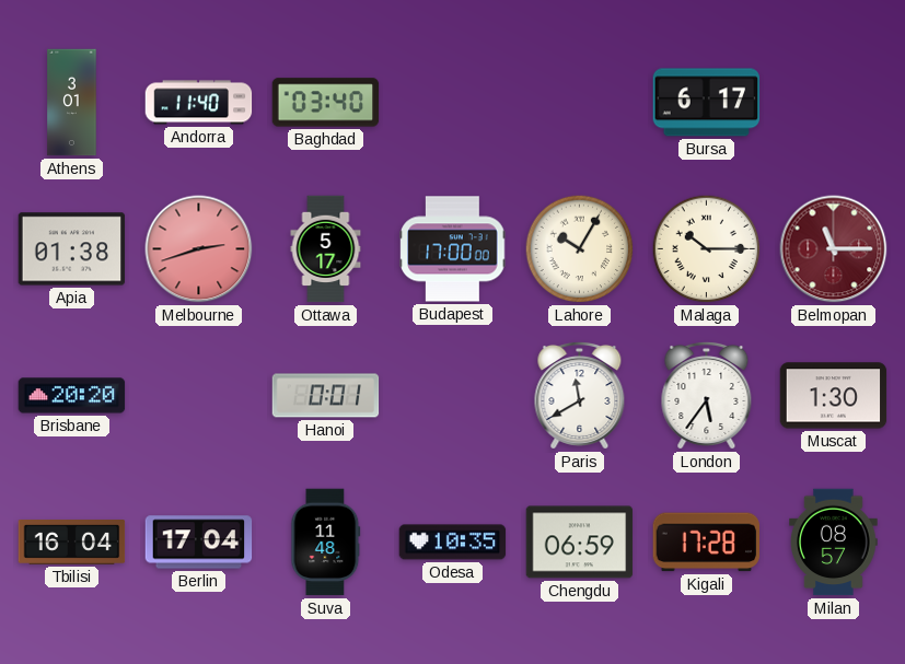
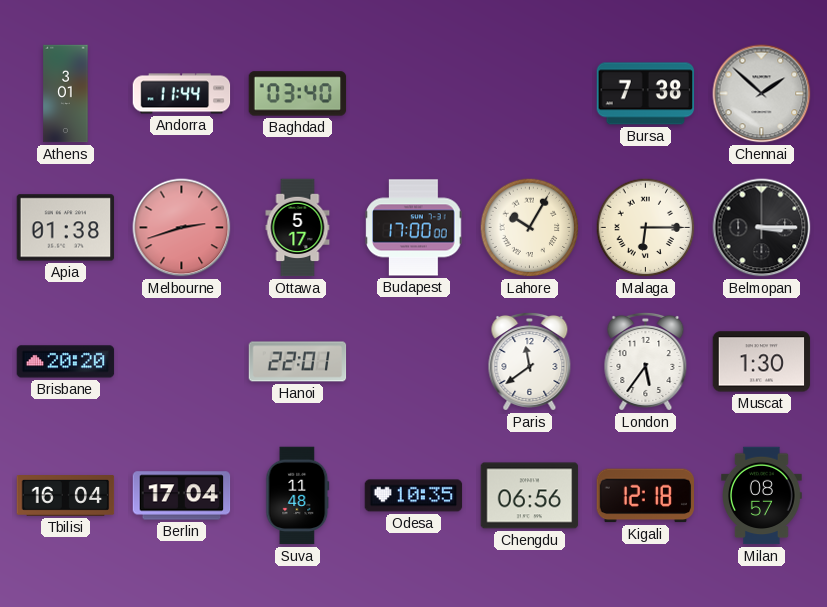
Andorra: 11:40 -> 11:44
Bursa: 6:17 -> 7:38
Chennai: none -> 1:52
Malaga: 10:15 -> 6:15
Belmopan: 11:15 -> 3:15
Belmopan dial: burgundy -> black
Hanoi: 0:01 -> 22:01
Paris: 11:40 -> 11:39
Chengdu: 06:59 -> 06:56
Kigali: 17:28 -> 12:18
